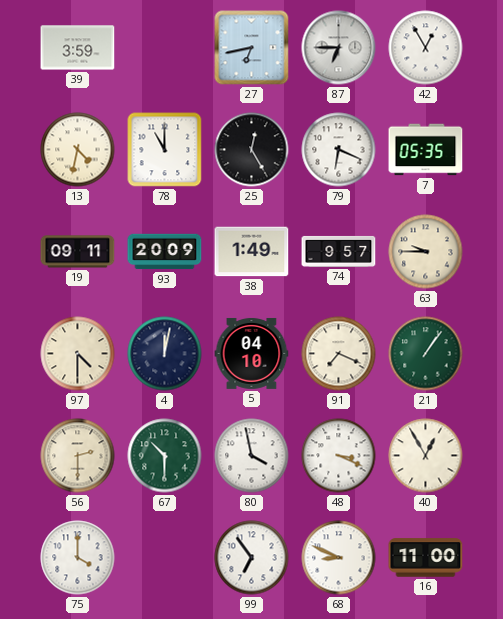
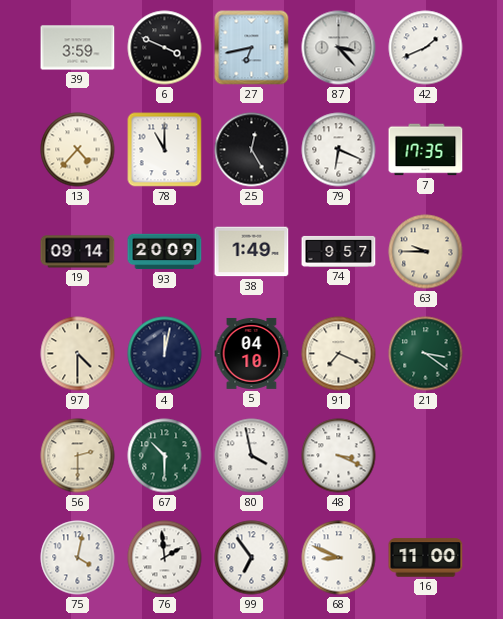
6: none -> 3:49
87: 6:45 -> 3:23
42: 12:55 -> 1:41
13: 4:32 -> 4:37
7: 05:35 -> 17:35
19: 09:11 -> 09:14
21: 1:06 -> 3:21
40: 12:55 -> none
75: 4:00 -> 4:02
76: none -> 1:59
